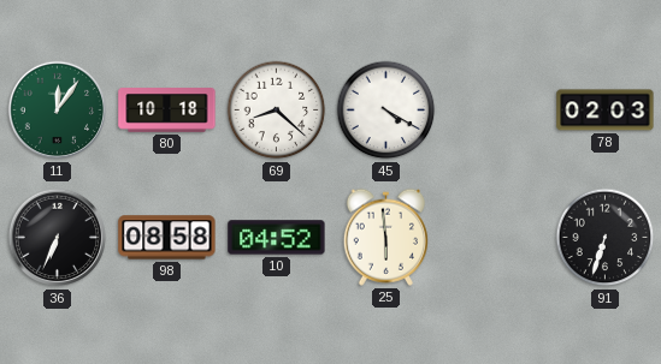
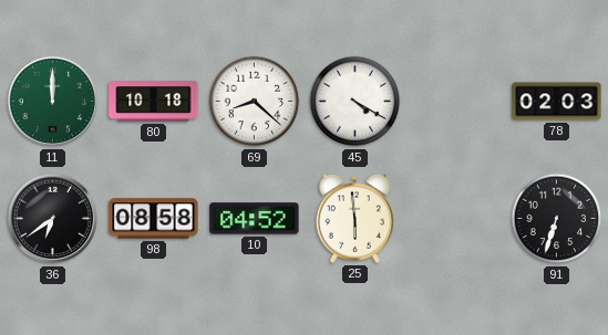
11: 12:06 -> 12:00
36: 6:34 -> 6:39
